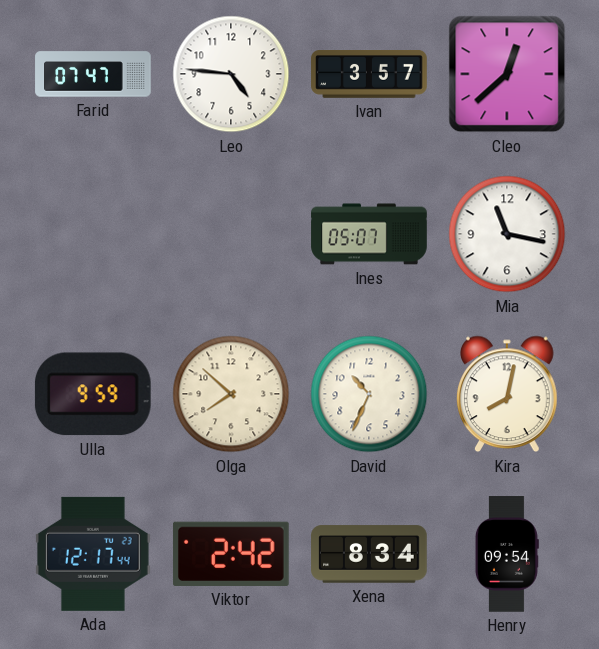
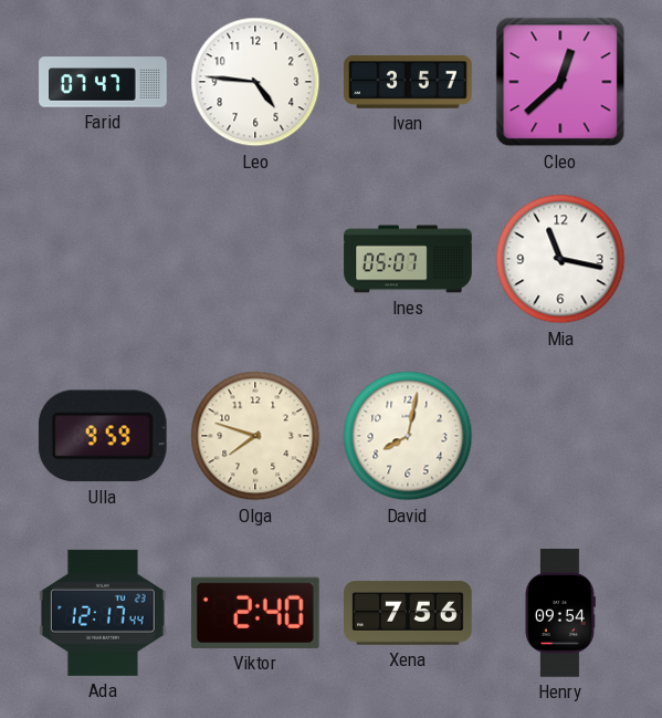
Olga: 7:52 -> 7:48
David: 10:34 -> 8:02
Kira: 8:02 -> none
Viktor: 2:42 -> 2:40
Xena: 8:34 -> 7:56
